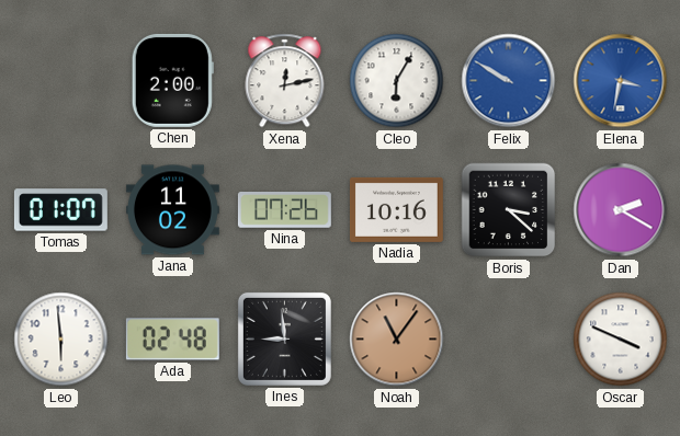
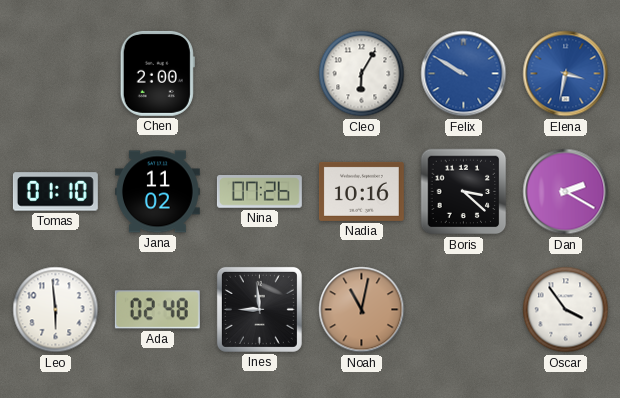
Xena: 12:13 -> none
Tomas: 01:07 -> 01:10
Noah: 11:06 -> 11:02
Oscar: 3:49 -> 3:54
